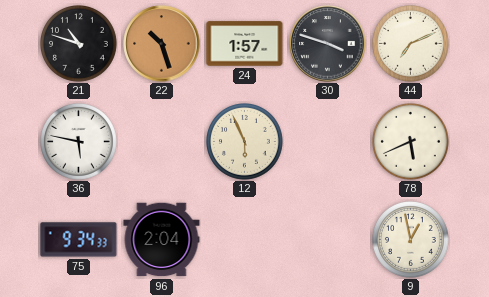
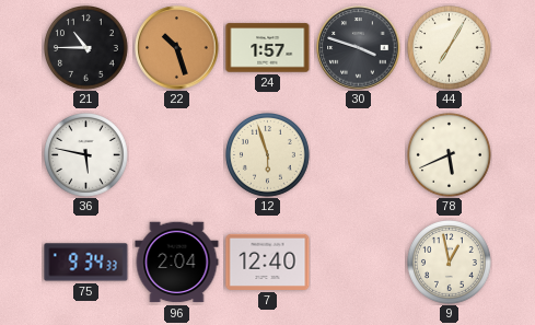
21: 10:48 -> 10:45
44: 7:11 -> 7:05
12: 5:56 -> 5:57
7: none -> 12:40
